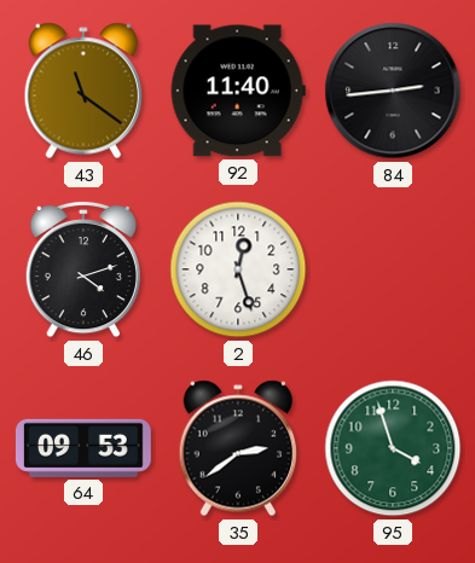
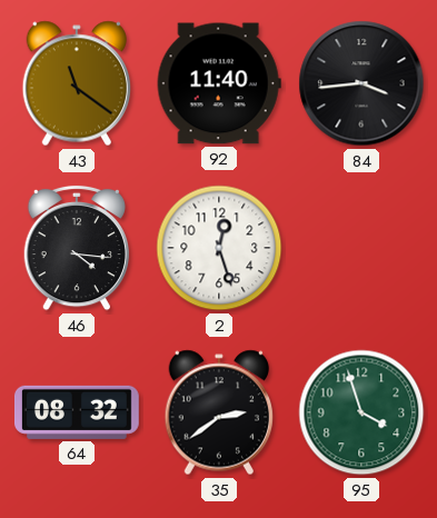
84: 2:44 -> 3:44
46: 4:12 -> 4:16
64: 09:53 -> 08:32
